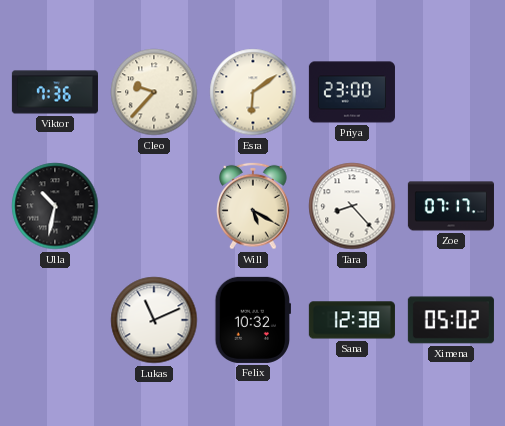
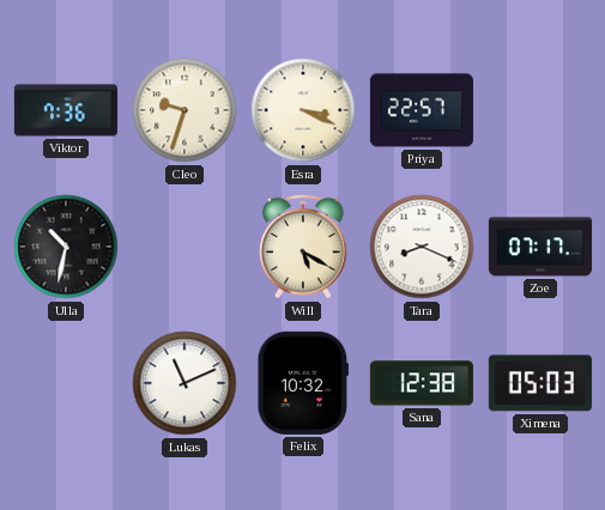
Cleo: 9:37 -> 9:33
Esra: 6:09 -> 3:19
Priya: 23:00 -> 22:57
Tara: 8:23 -> 8:19
Ximena: 05:02 -> 05:03
